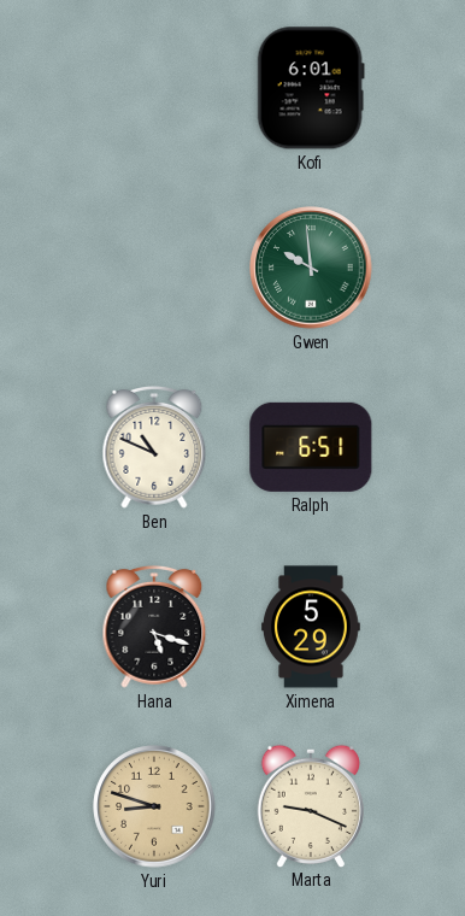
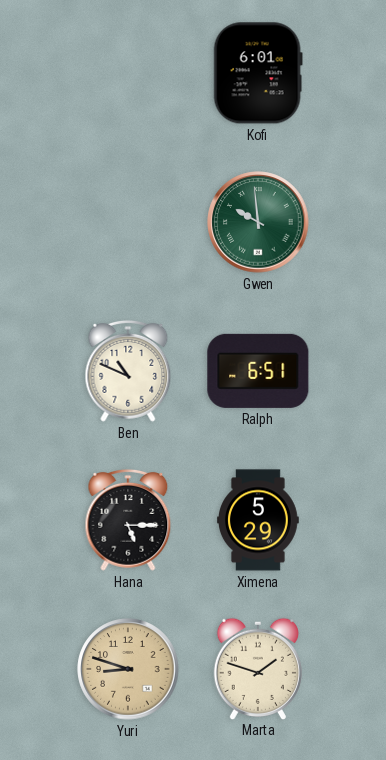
Hana: 5:18 -> 5:15
Marta: 9:19 -> 1:48
